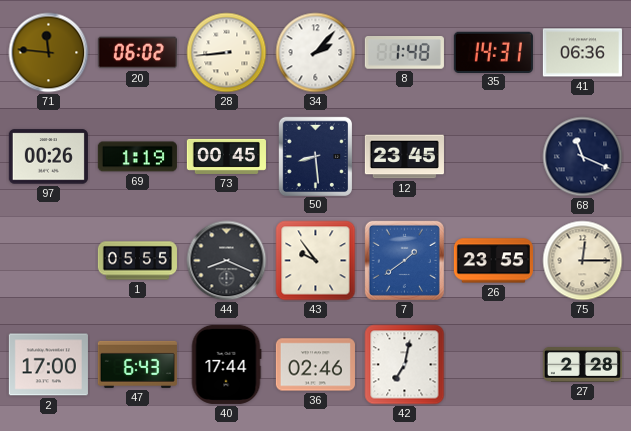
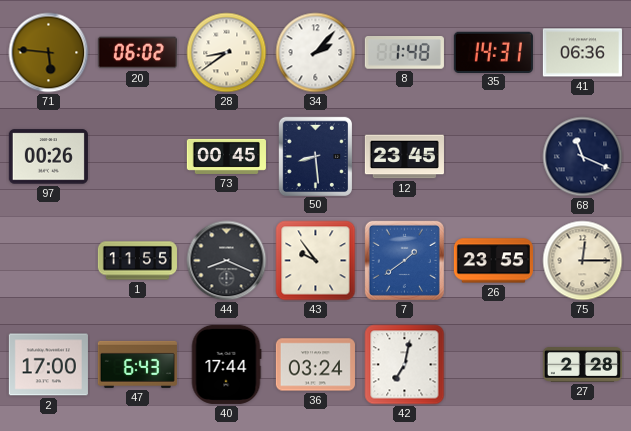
71: 11:46 -> 5:46
28: 8:44 -> 8:39
69: 1:19 -> none
1: 05:55 -> 11:55
36: 02:46 -> 03:24
